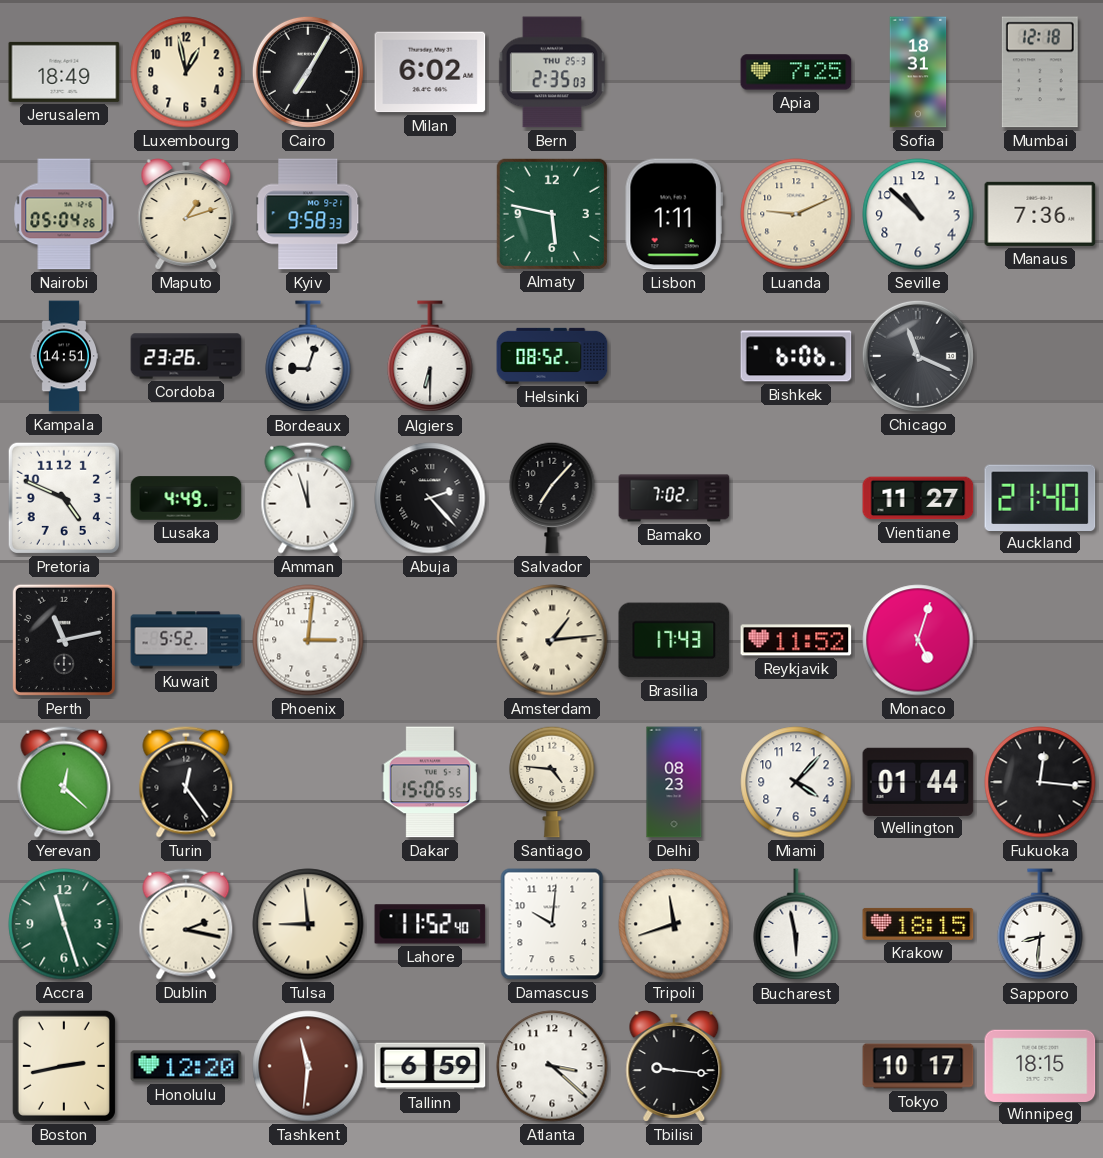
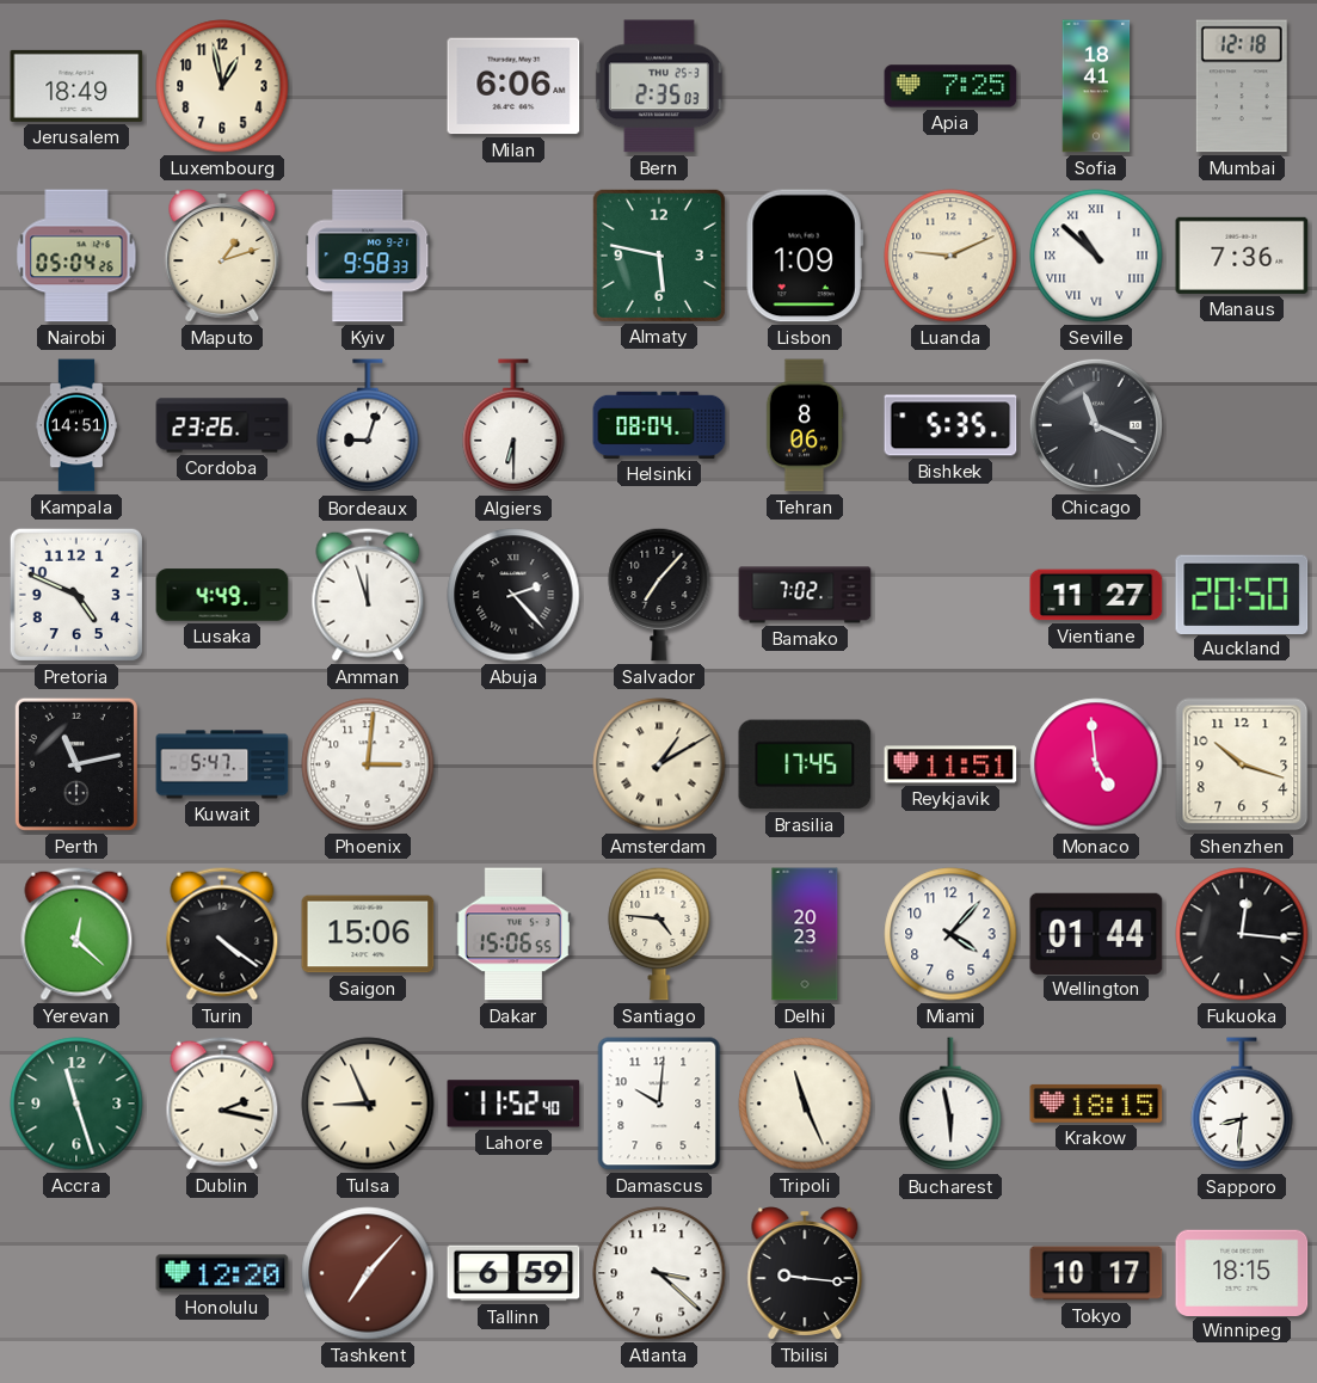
Cairo: 7:05 -> none
Milan: 6:02 -> 6:06
Sofia: 18:31 -> 18:41
Lisbon: 1:11 -> 1:09
Seville numerals: Arabic -> Roman
Helsinki: 08:52 -> 08:04
Tehran: none -> 8:06
Bishkek: 6:06 -> 5:35
Auckland: 21:40 -> 20:50
Kuwait: 5:52 -> 5:47
Amsterdam: 1:14 -> 1:10
Brasilia: 17:43 -> 17:45
Reykjavik: 11:52 -> 11:51
Monaco: 5:03 -> 4:59
Shenzhen: none -> 10:18
Turin: 12:24 -> 4:21
Saigon: none -> 15:06
Delhi: 08:23 -> 20:23
Tulsa: 8:59 -> 8:56
Tripoli: 11:42 -> 11:26
Boston: 2:43 -> none
Tashkent: 11:31 -> 7:07
